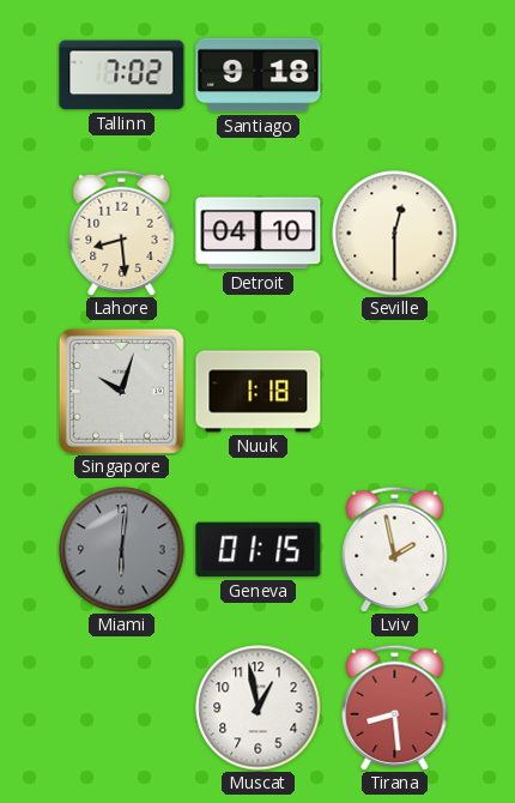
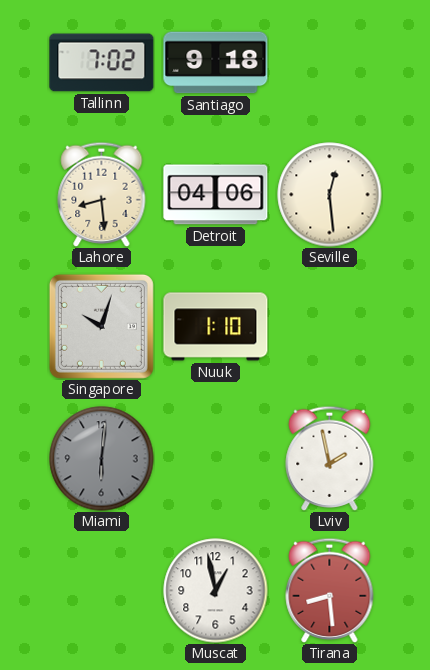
Detroit: 04:10 -> 04:06
Seville: 12:30 -> 12:29
Nuuk: 1:18 -> 1:10
Geneva: 01:15 -> none
